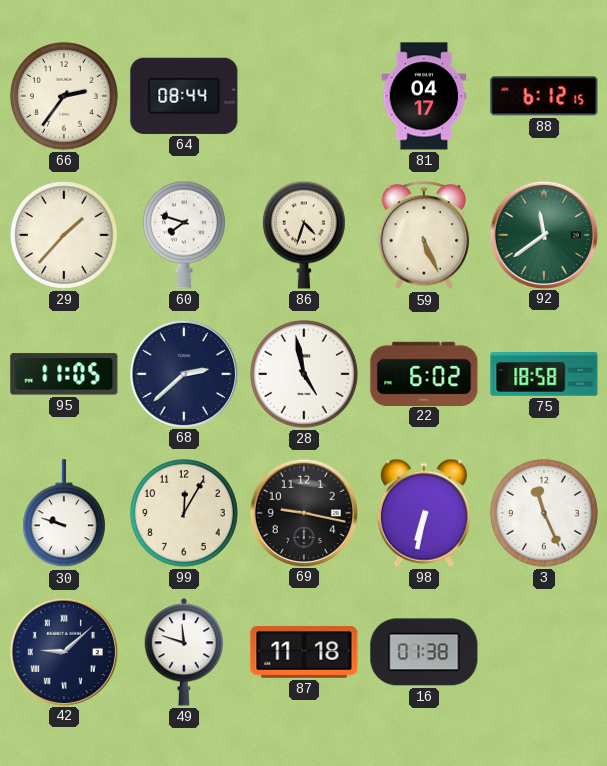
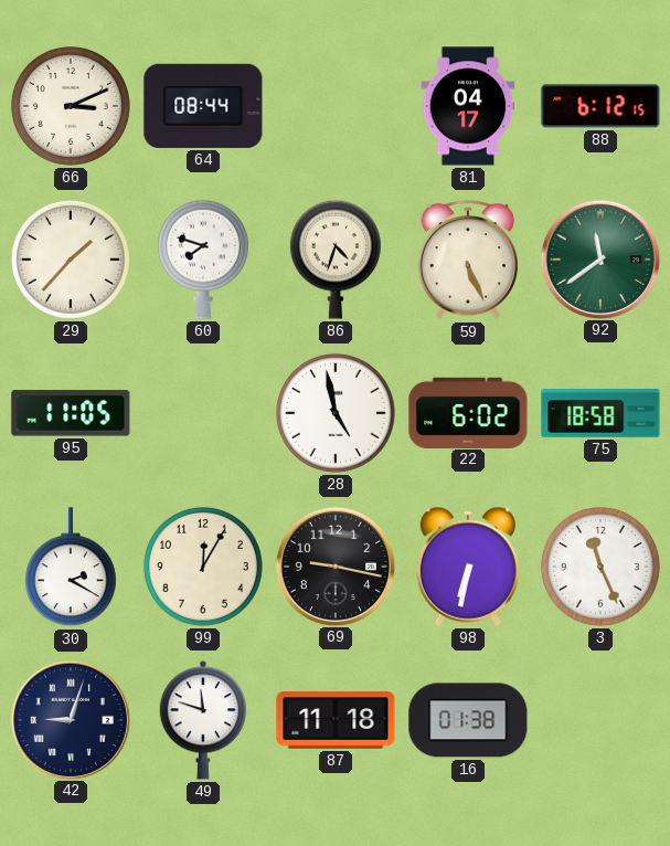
66: 2:36 -> 3:11
68: 2:38 -> none
30: 9:48 -> 2:20
42: 9:08 -> 9:03
